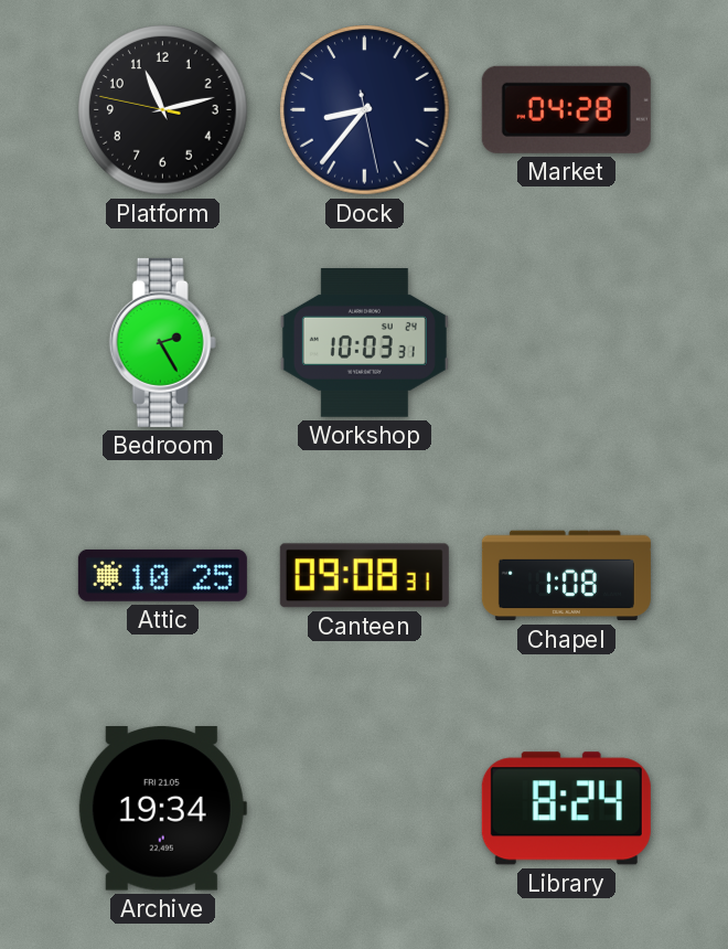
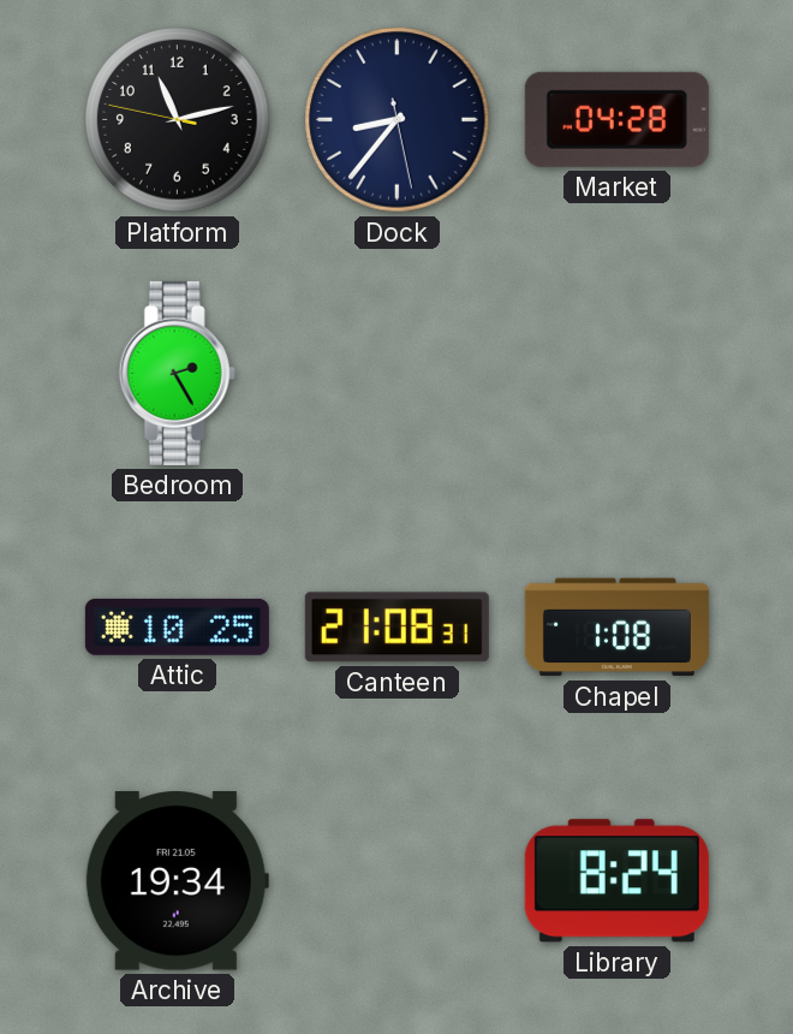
Workshop: 10:03 -> none
Canteen: 09:08 -> 21:08
